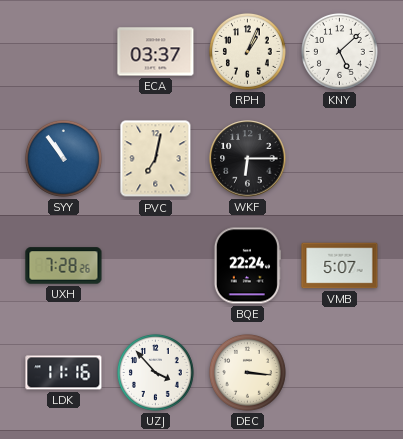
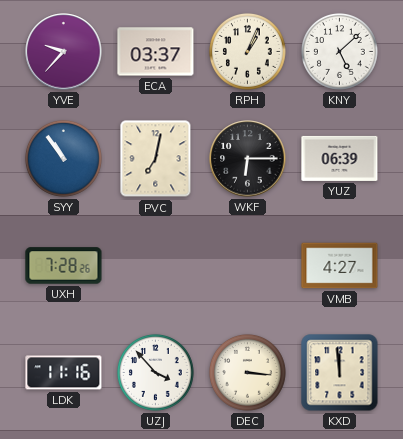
YVE: none -> 9:37
YUZ: none -> 06:39
BQE: 22:24 -> none
VMB: 5:07 -> 4:27
KXD: none -> 11:59
